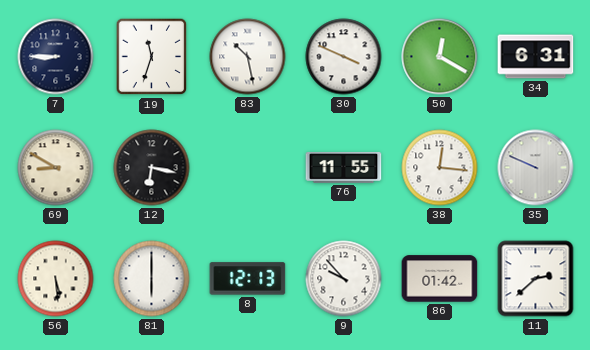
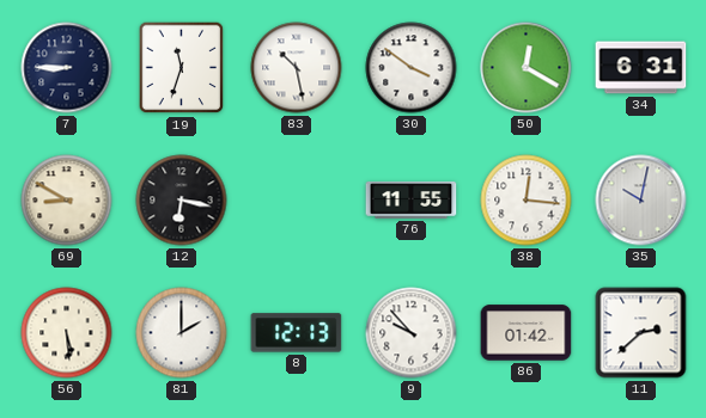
30: 3:49 -> 3:51
35: 9:49 -> 10:02
81: 6:00 -> 2:00
